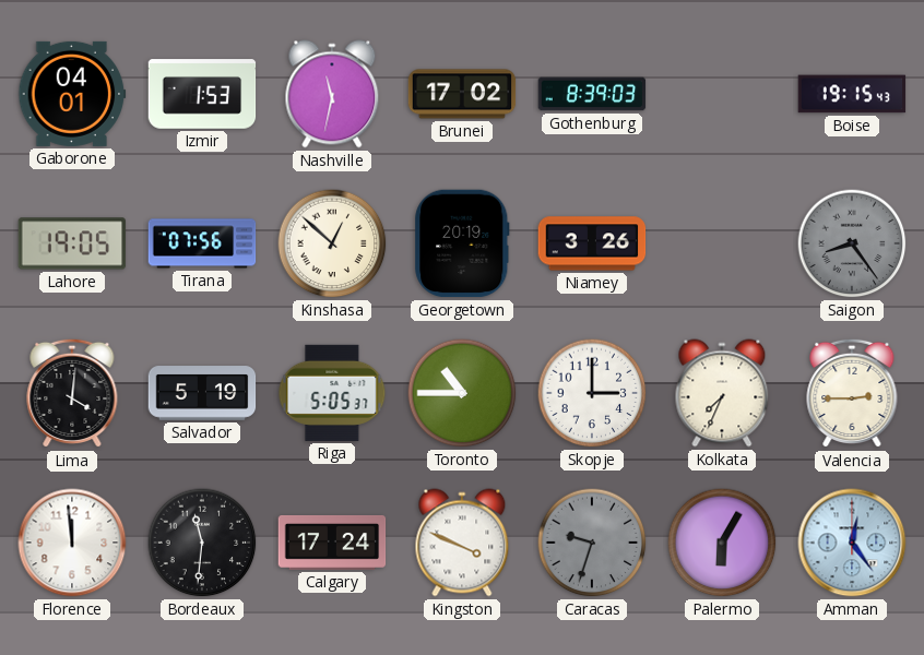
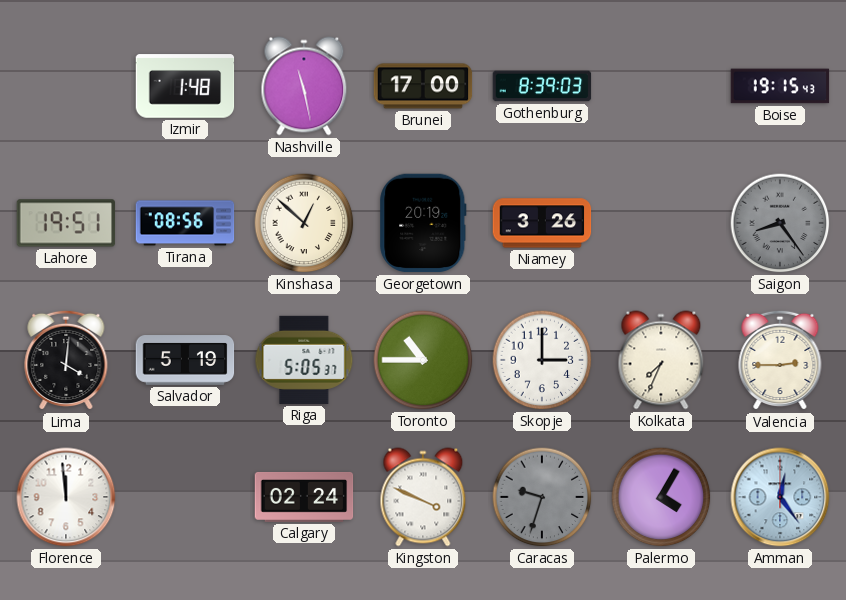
Gaborone: 04:01 -> none
Izmir: 1:53 -> 1:48
Nashville: 11:32 -> 11:28
Brunei: 17:02 -> 17:00
Lahore: 19:05 -> 19:51
Tirana: 07:56 -> 08:56
Bordeaux: 11:31 -> none
Calgary: 17:24 -> 02:24
Palermo: 6:05 -> 4:05
